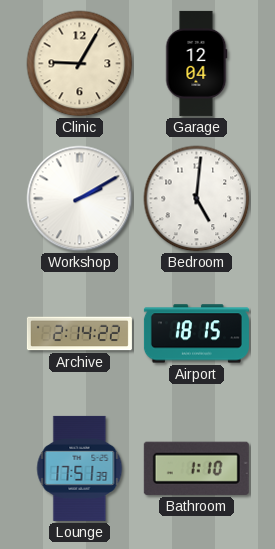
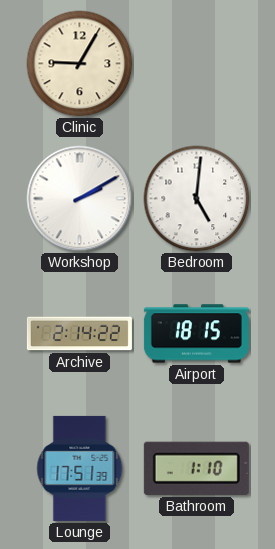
Garage: 12:04 -> none
